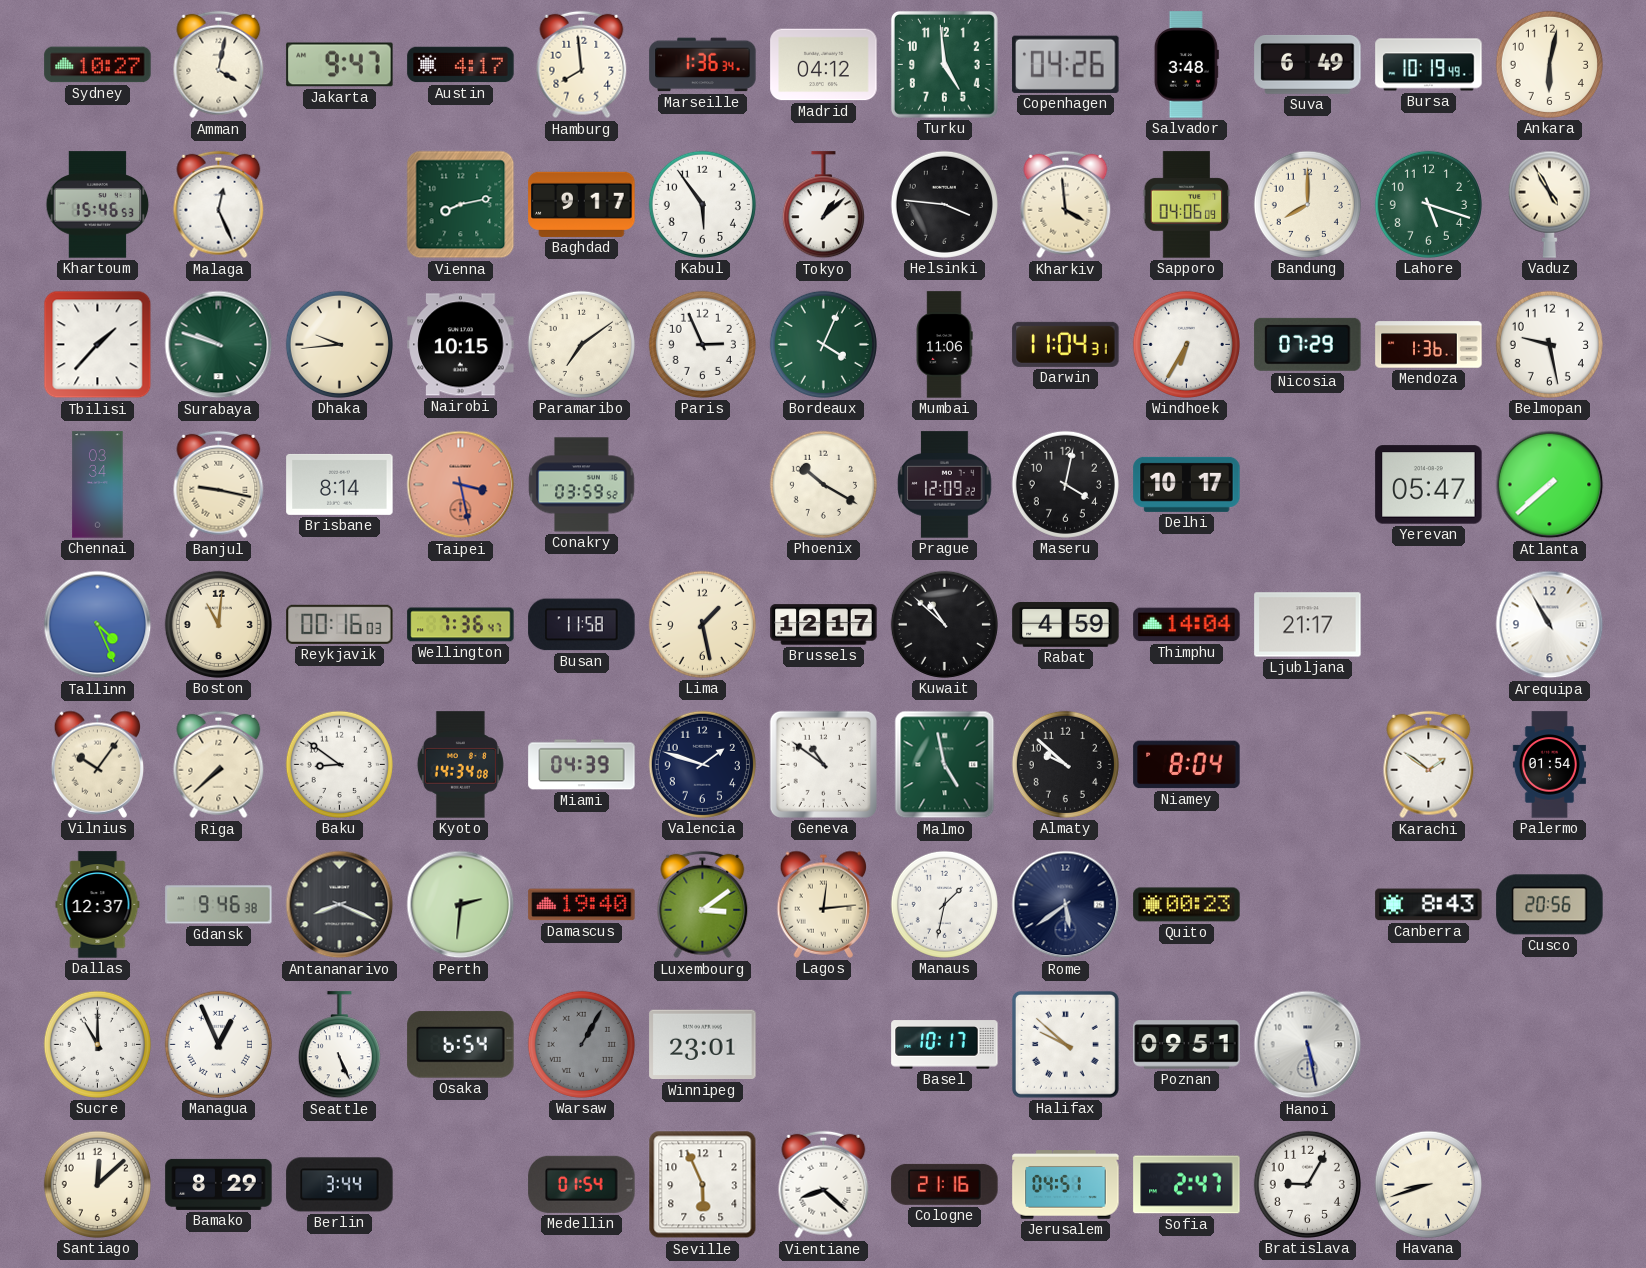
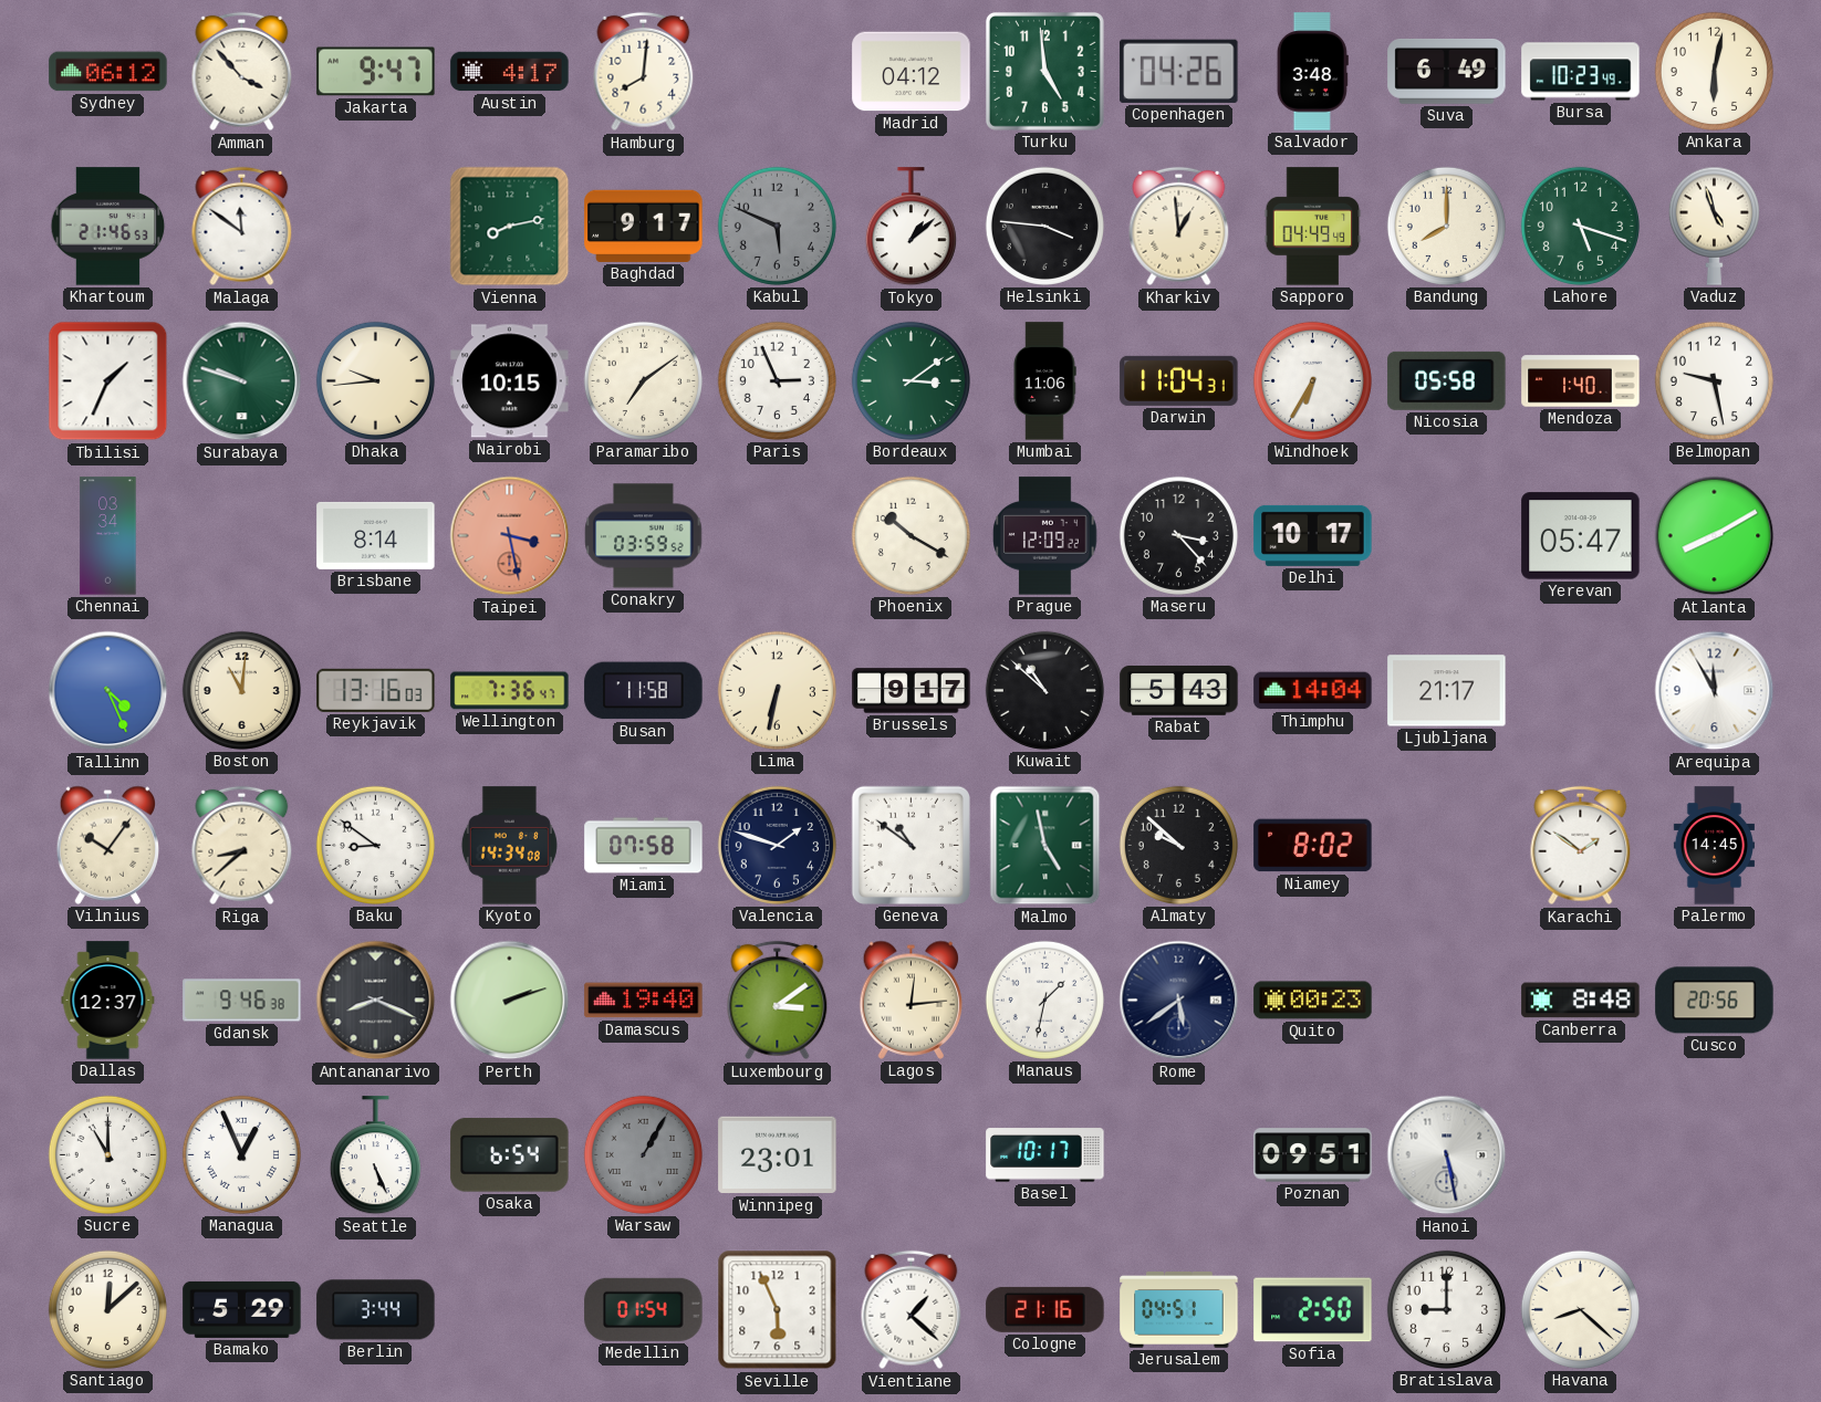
Sydney: 10:27 -> 06:12
Amman: 4:02 -> 3:53
Hamburg: 7:59 -> 8:01
Marseille: 1:36 -> none
Bursa: 10:19 -> 10:23
Khartoum: 15:46 -> 21:46
Malaga: 12:26 -> 11:51
Kabul: 5:54 -> 5:49
Kabul dial: white -> grey
Kharkiv: 3:59 -> 12:59
Sapporo: 04:06 -> 04:49
Vaduz: 4:55 -> 4:57
Tbilisi: 1:37 -> 1:34
Bordeaux: 4:04 -> 3:09
Nicosia: 07:29 -> 05:58
Mendoza: 1:36 -> 1:40
Banjul: 9:17 -> none
Maseru: 4:02 -> 3:23
Atlanta: 7:38 -> 8:10
Reykjavik: 00:16 -> 13:16
Lima: 1:28 -> 6:32
Brussels: 12:17 -> 9:17
Rabat: 4:59 -> 5:43
Arequipa: 10:55 -> 11:55
Riga: 7:38 -> 8:38
Miami: 04:39 -> 07:58
Niamey: 8:04 -> 8:02
Palermo: 01:54 -> 14:45
Perth: 2:31 -> 2:12
Canberra: 8:43 -> 8:48
Halifax: 9:52 -> none
Bamako: 8:29 -> 5:29
Vientiane: 8:22 -> 1:22
Sofia: 2:47 -> 2:50
Bratislava: 9:05 -> 9:00
Havana: 8:42 -> 8:22
